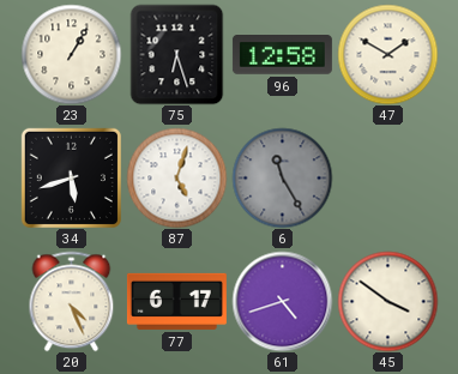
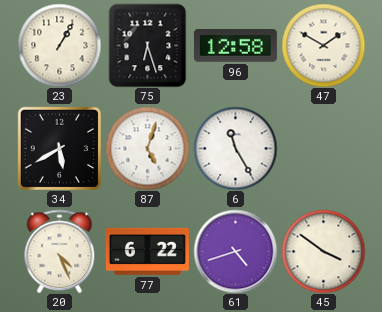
34: 5:42 -> 5:40
6 dial: grey -> white
77: 6:17 -> 6:22
